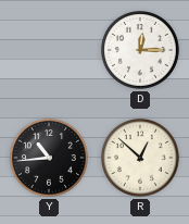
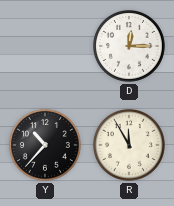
Y: 10:44 -> 10:37
R: 12:52 -> 11:55
